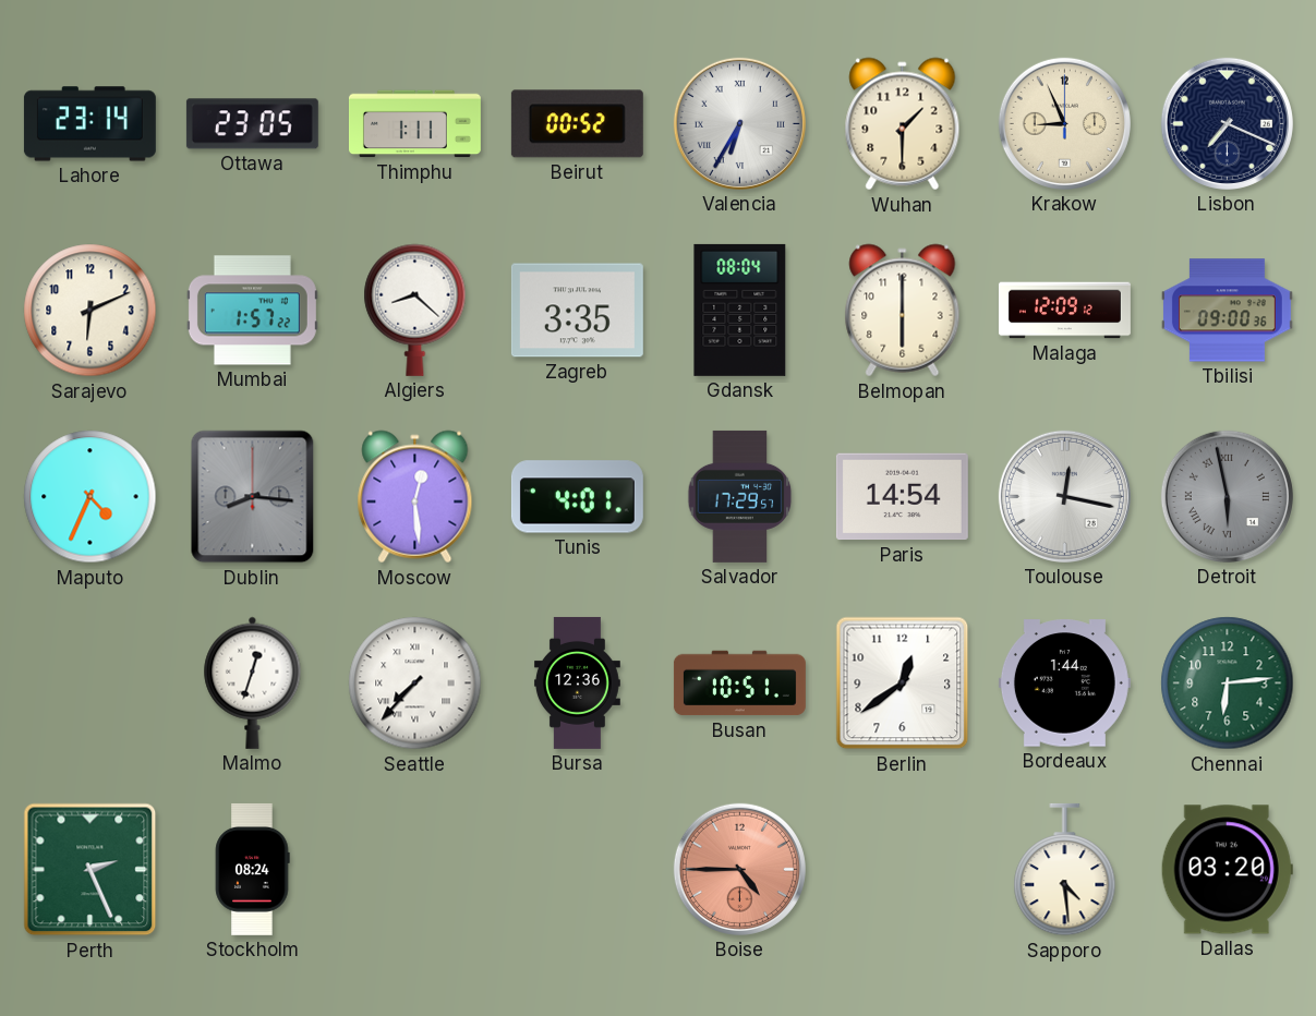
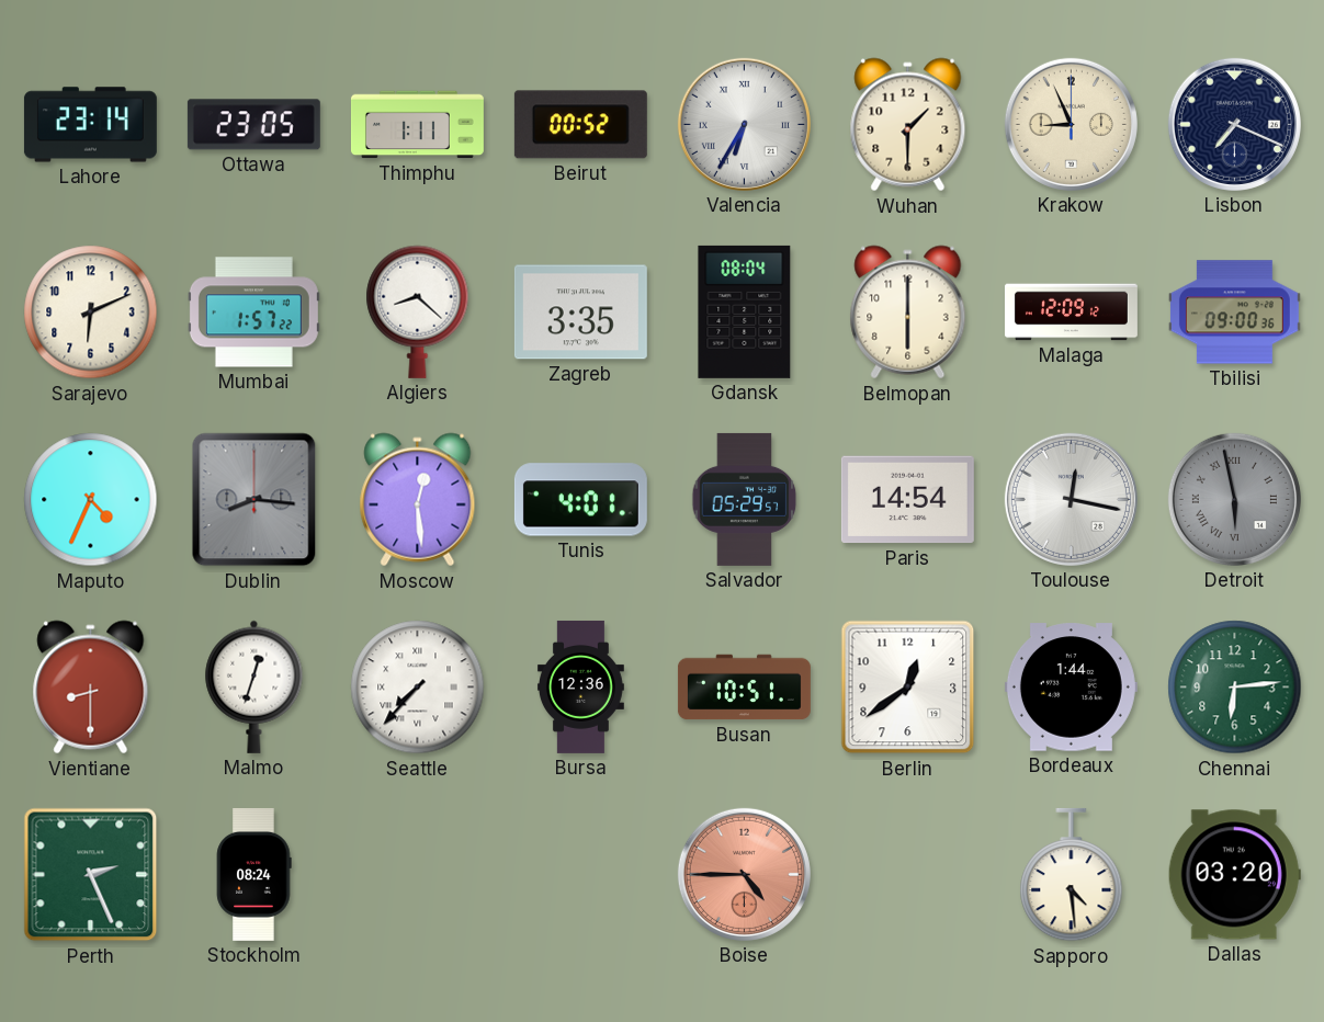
Salvador: 17:29 -> 05:29
Vientiane: none -> 8:30
